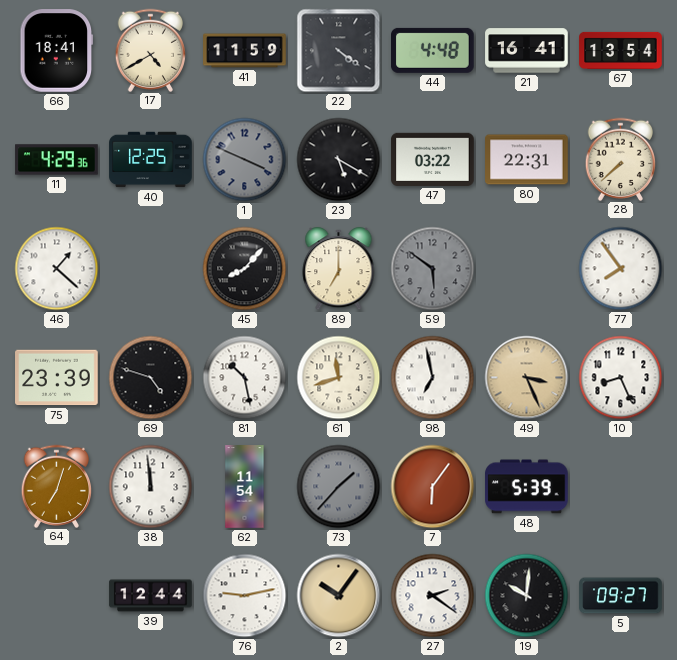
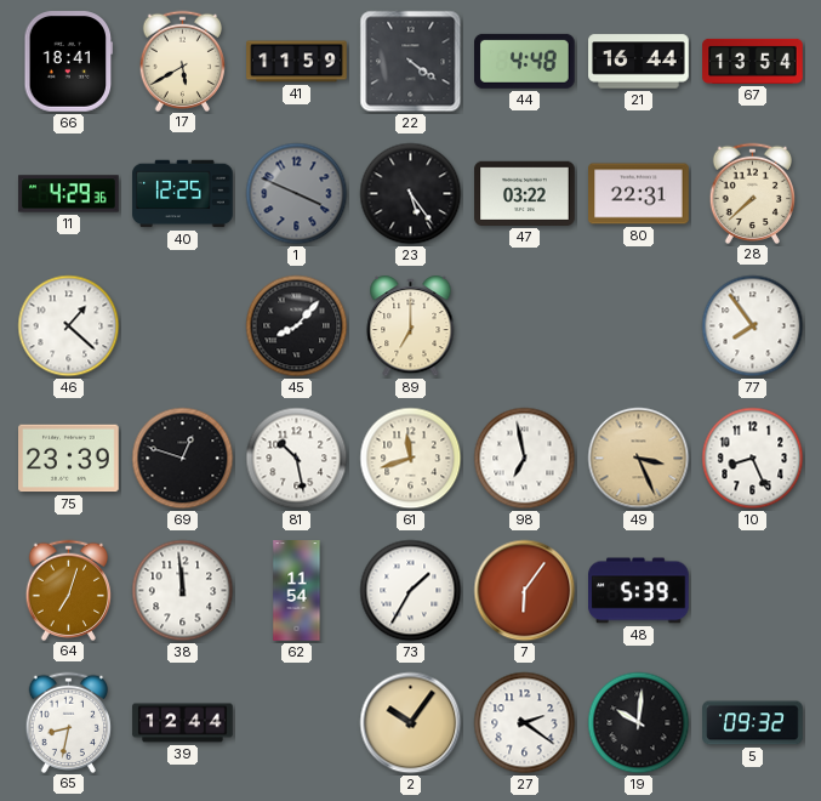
17: 4:40 -> 5:40
21: 16:41 -> 16:44
23: 5:20 -> 5:24
59: 5:51 -> none
69: 4:48 -> 12:48
73: 1:37 -> 1:35
73 dial: grey -> white
65: none -> 8:32
76: 9:13 -> none
5: 09:27 -> 09:32
